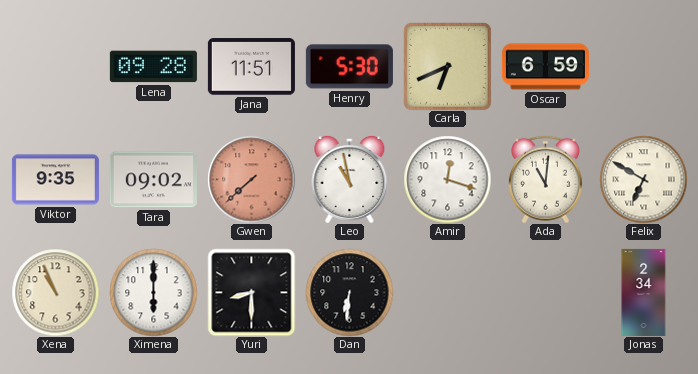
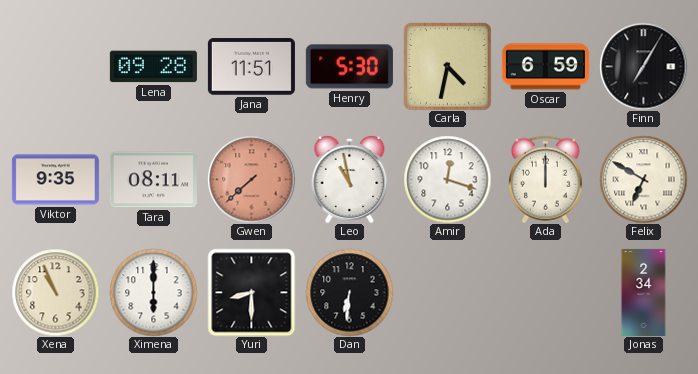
Carla: 6:41 -> 4:32
Finn: none -> 7:05
Tara: 09:02 -> 08:11
Ada: 11:01 -> 12:00
